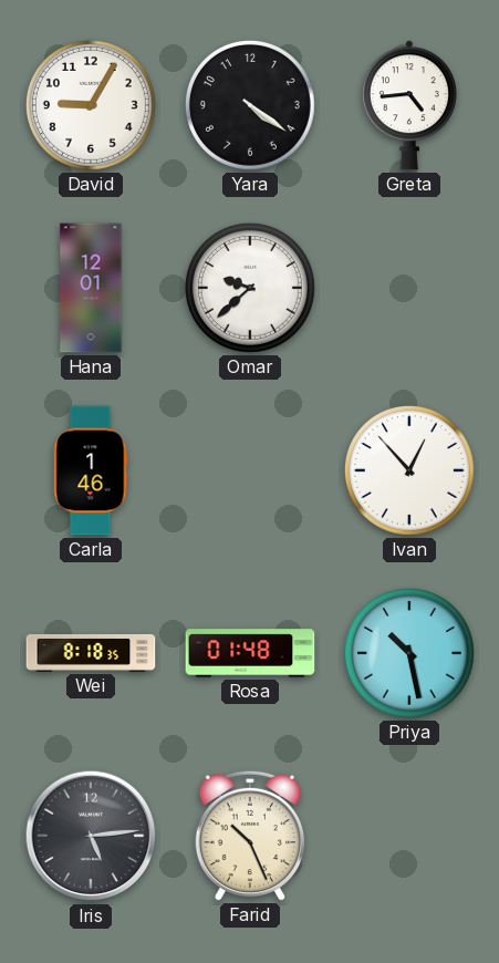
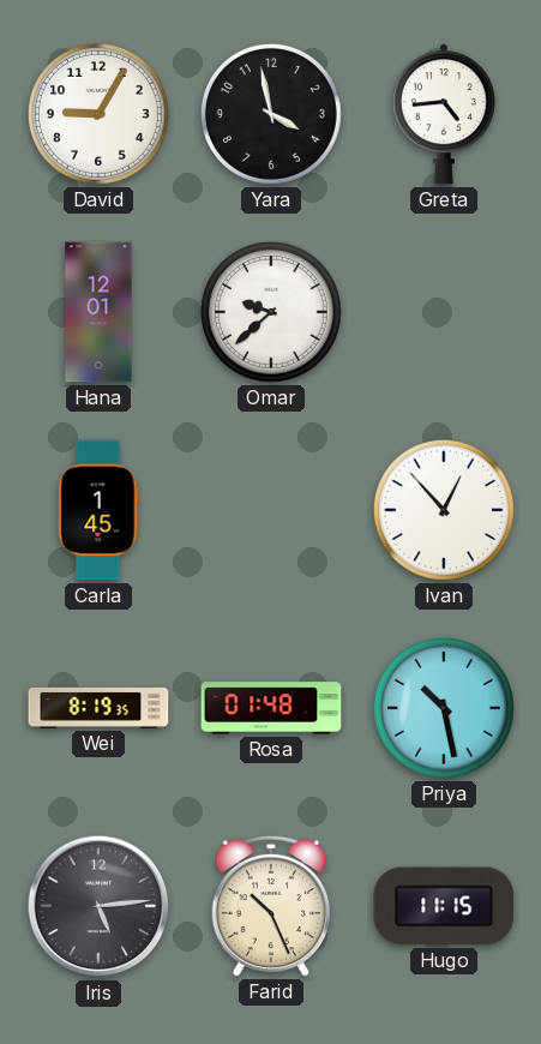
Yara: 4:21 -> 3:58
Carla: 1:46 -> 1:45
Wei: 8:18 -> 8:19
Hugo: none -> 11:15
